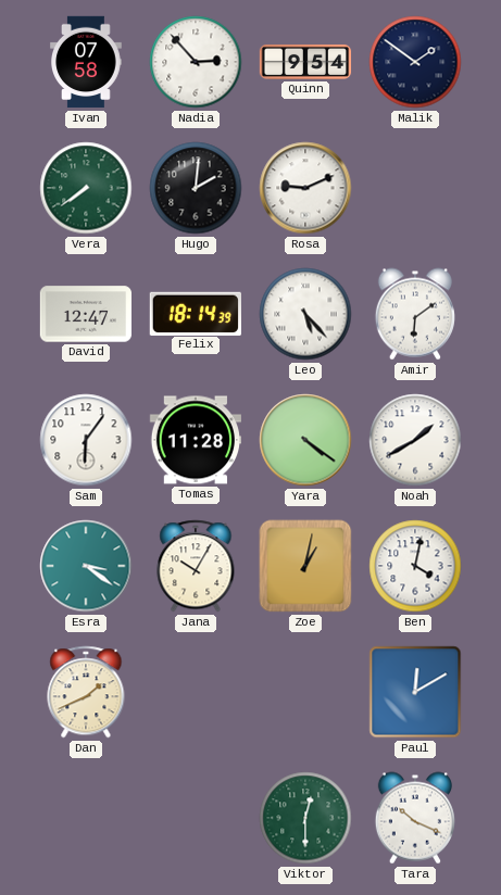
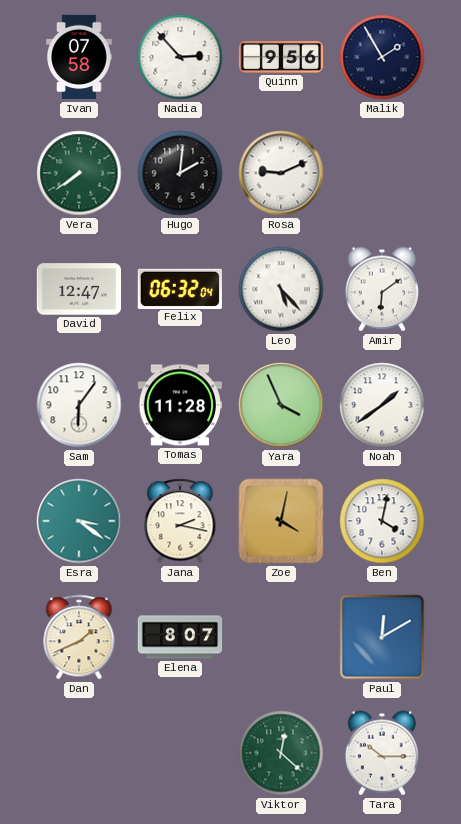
Quinn: 9:54 -> 9:56
Malik: 1:51 -> 1:55
Felix: 18:14 -> 06:32
Yara: 4:21 -> 3:56
Noah: 1:40 -> 1:39
Jana: 10:05 -> 2:17
Zoe: 1:02 -> 4:02
Elena: none -> 8:07
Viktor: 12:30 -> 12:22
Tara: 10:19 -> 10:15
